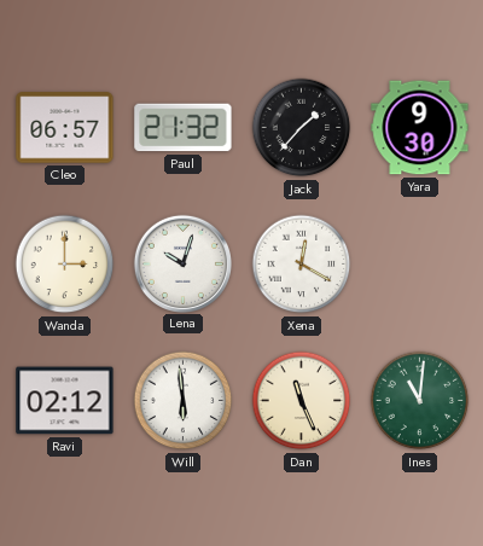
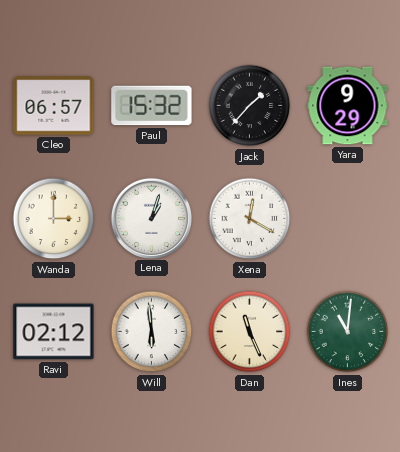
Paul: 21:32 -> 15:32
Yara: 9:30 -> 9:29
Lena: 10:03 -> 1:03
